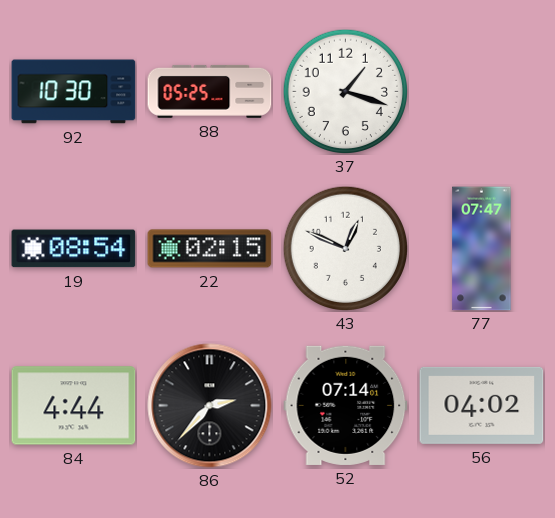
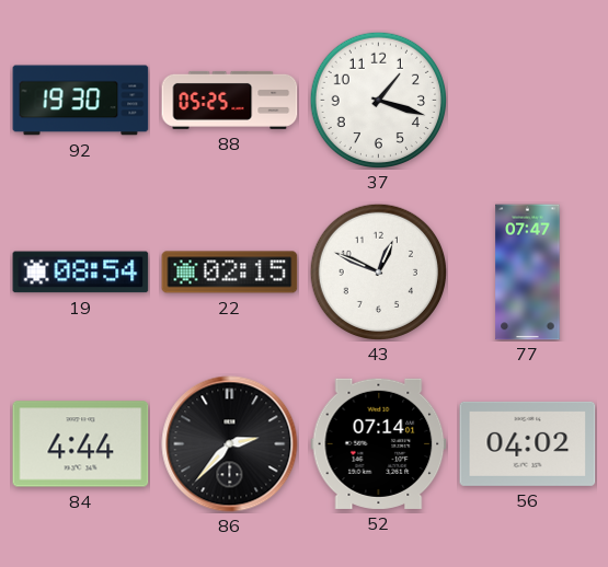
92: 10:30 -> 19:30
